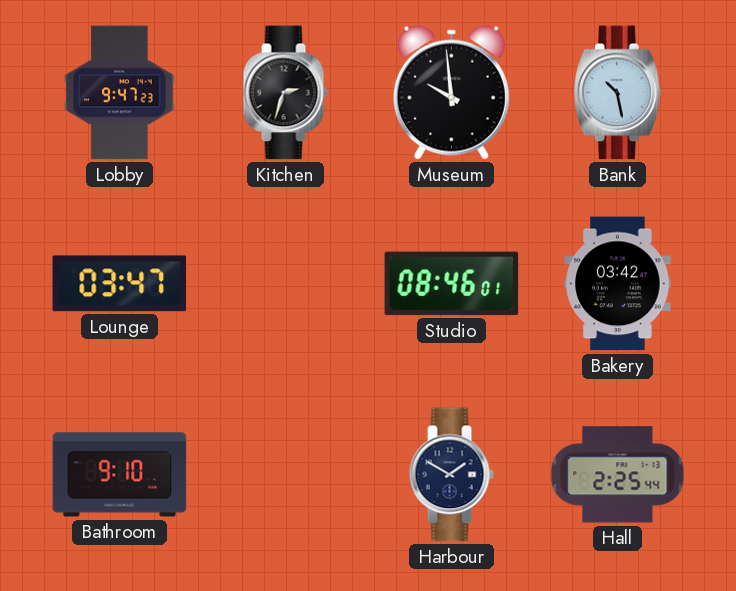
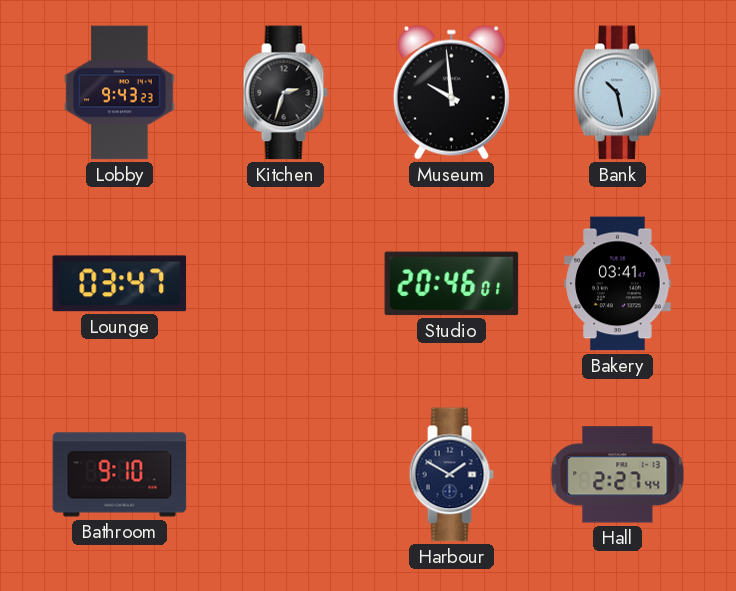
Lobby: 9:47 -> 9:43
Studio: 08:46 -> 20:46
Bakery: 03:42 -> 03:41
Hall: 2:25 -> 2:27
